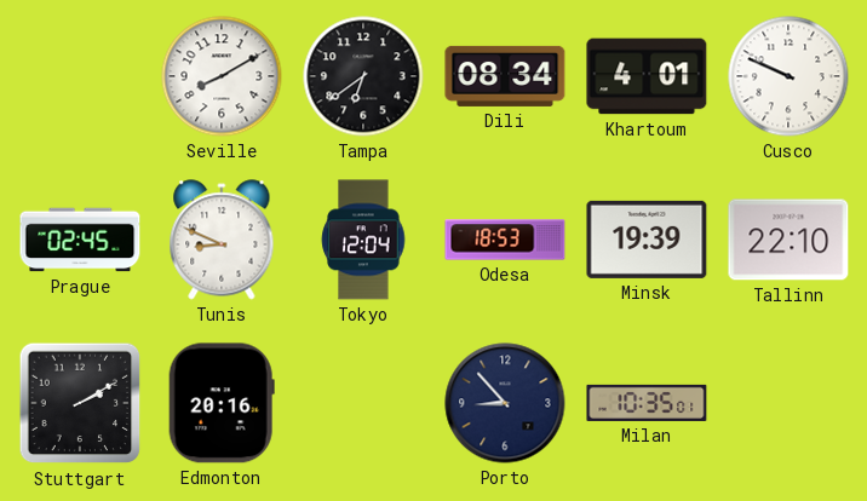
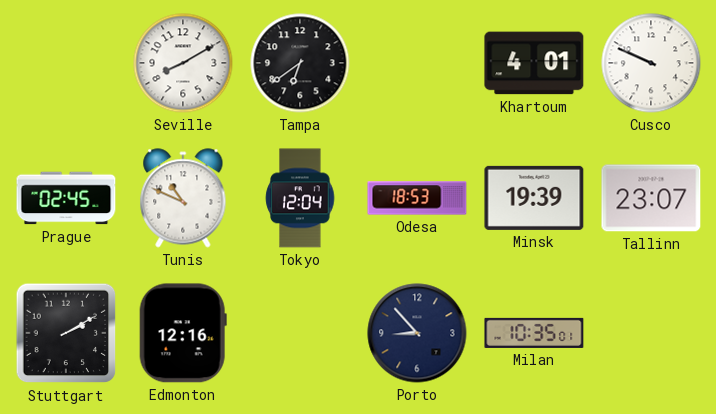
Dili: 08:34 -> none
Tunis: 8:49 -> 10:49
Tallinn: 22:10 -> 23:07
Edmonton: 20:16 -> 12:16
